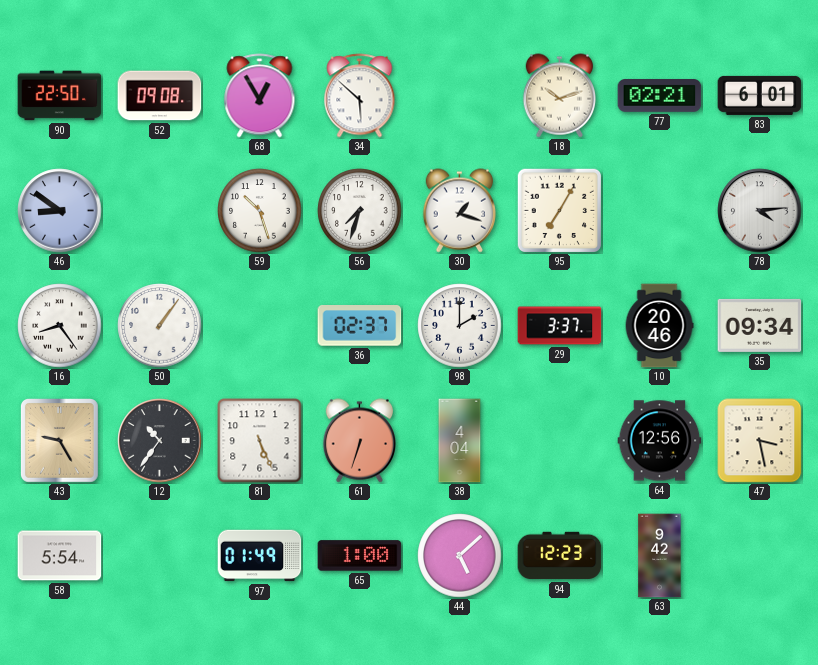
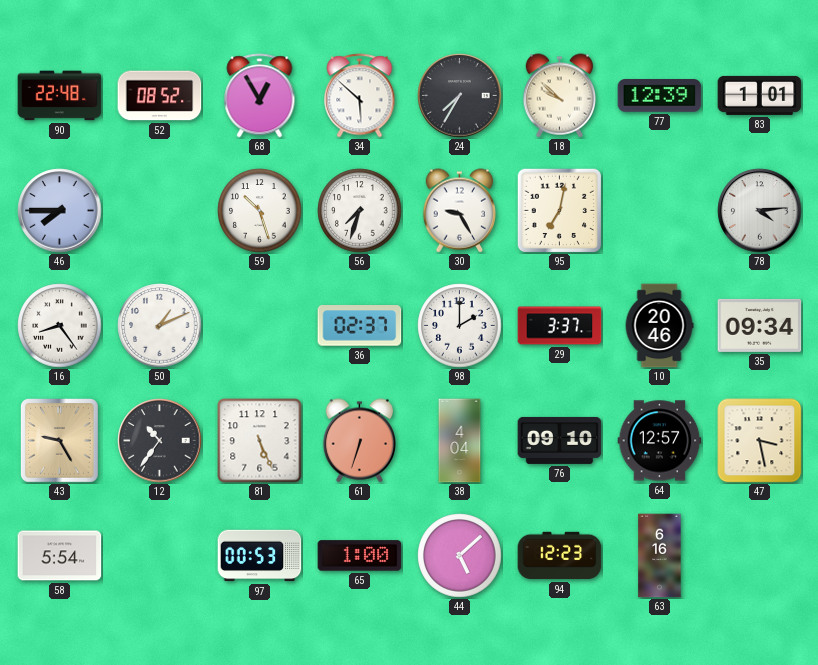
90: 22:50 -> 22:48
52: 09:08 -> 08:52
24: none -> 7:35
18: 10:12 -> 9:52
77: 02:21 -> 12:39
83: 6:01 -> 1:01
46: 8:51 -> 7:45
30: 1:18 -> 9:25
95: 7:05 -> 7:02
50: 1:06 -> 1:11
76: none -> 09:10
64: 12:56 -> 12:57
97: 01:49 -> 00:53
63: 9:42 -> 6:16
